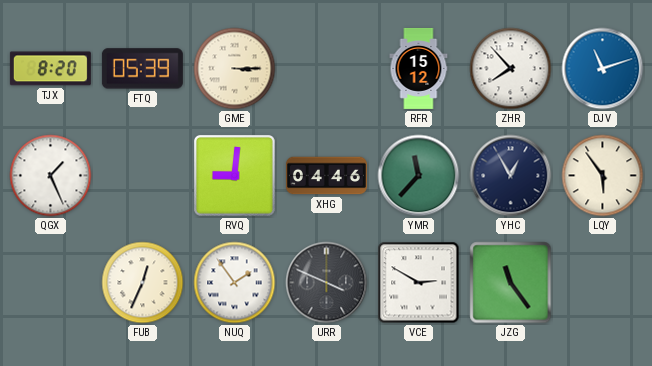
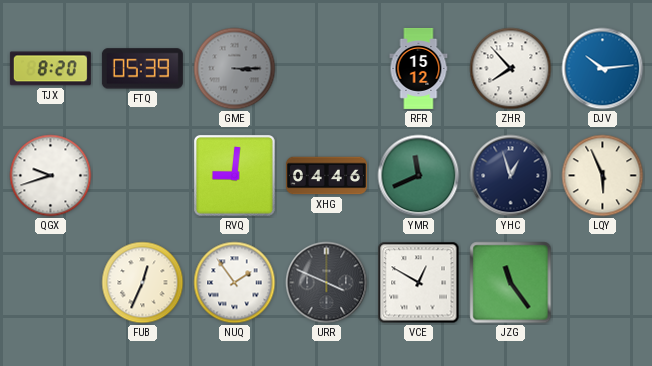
GME dial: cream -> grey
DJV: 11:12 -> 10:14
QGX: 1:26 -> 9:42
YMR: 11:37 -> 11:41
YHC: 12:55 -> 12:57
LQY: 5:54 -> 5:56
VCE: 2:50 -> 12:50
